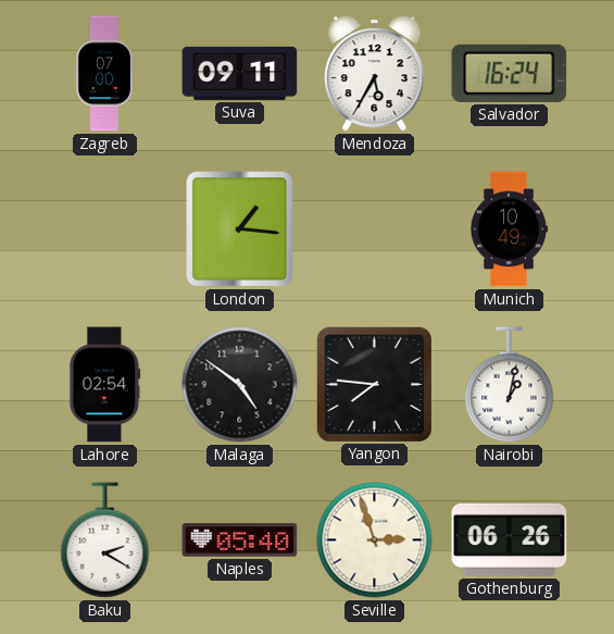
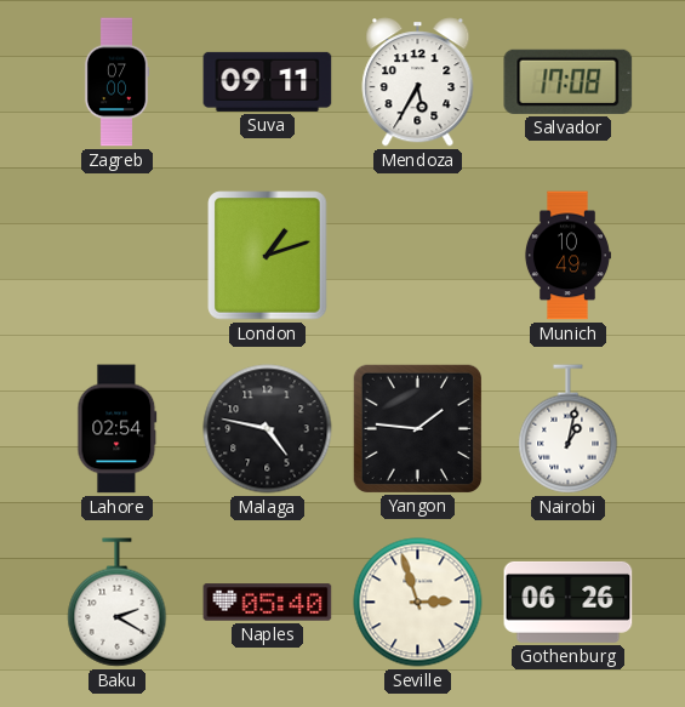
Salvador: 16:24 -> 17:08
London: 1:16 -> 1:12
Malaga: 4:51 -> 4:47
Yangon: 7:46 -> 1:46
